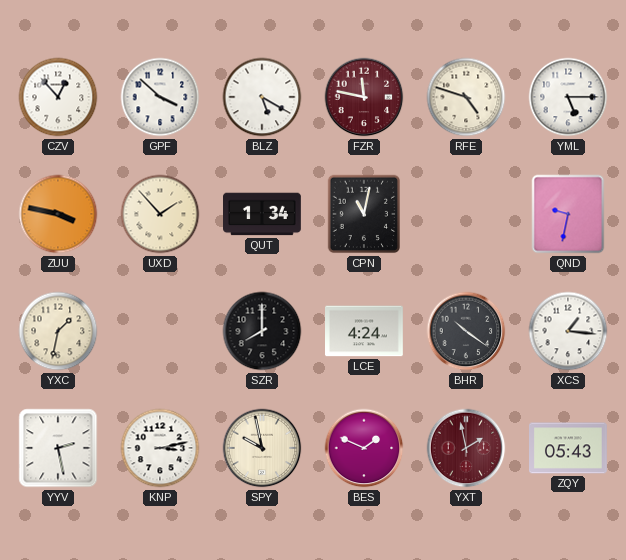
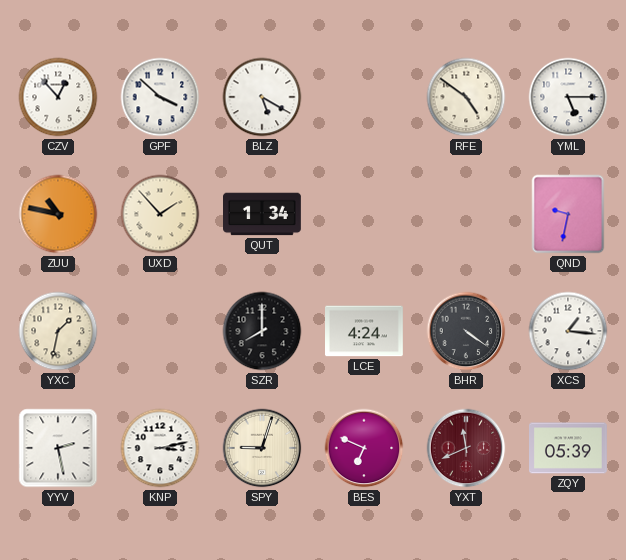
FZR: 11:47 -> none
RFE: 4:48 -> 4:51
ZUU: 3:47 -> 10:47
CPN: 11:02 -> none
BHR: 10:21 -> 4:21
SPY: 9:58 -> 9:03
BES: 1:49 -> 6:49
YXT: 1:58 -> 11:41
ZQY: 05:43 -> 05:39
